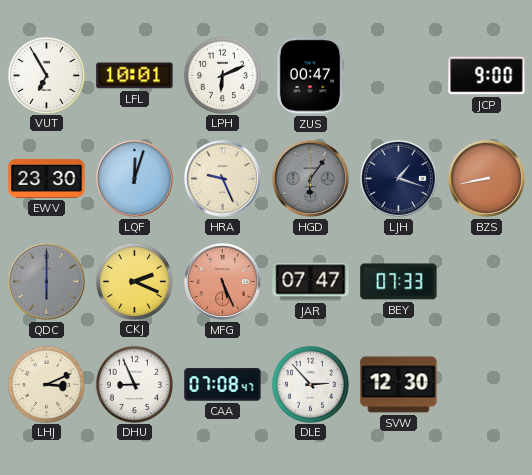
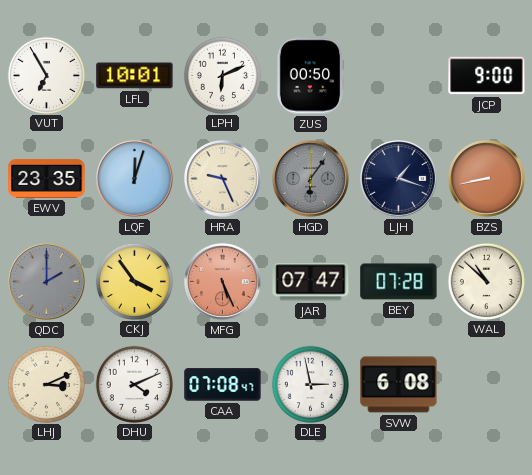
ZUS: 00:47 -> 00:50
EWV: 23:30 -> 23:35
QDC: 6:00 -> 2:00
CKJ: 2:19 -> 3:54
BEY: 07:33 -> 07:28
WAL: none -> 10:52
DHU: 8:56 -> 4:11
DLE: 2:53 -> 2:58
SVW: 12:30 -> 6:08
